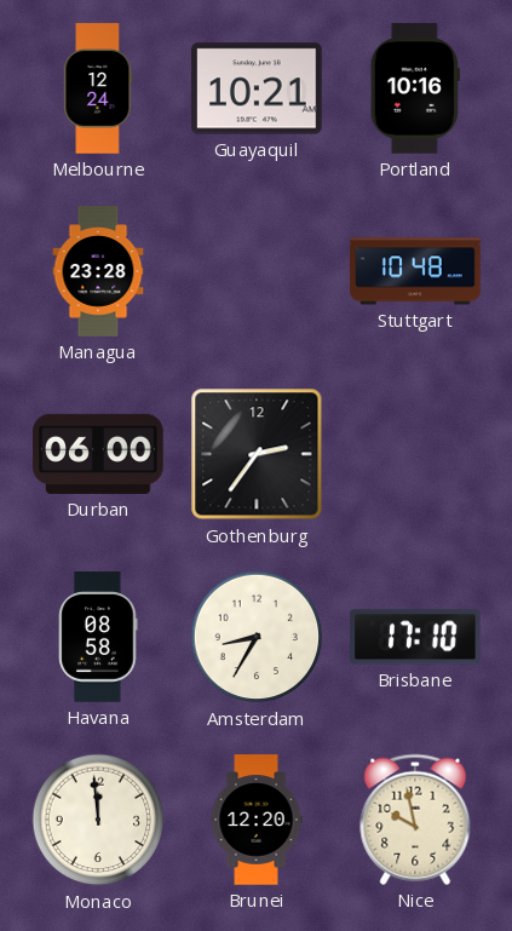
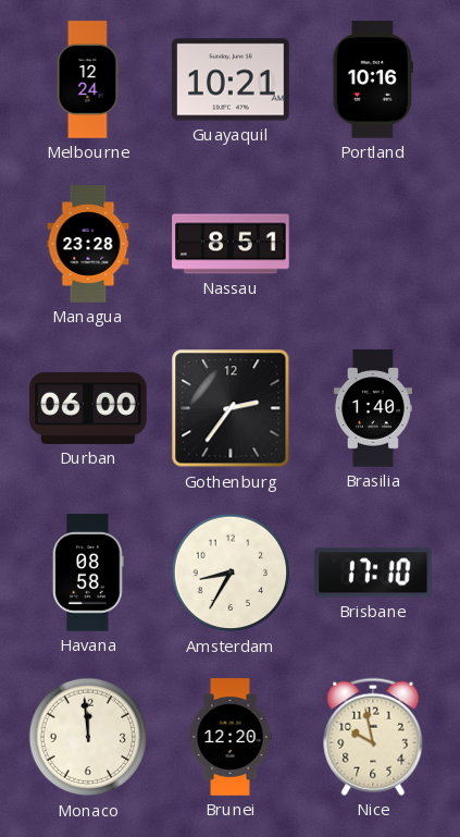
Nassau: none -> 8:51
Stuttgart: 10:48 -> none
Brasilia: none -> 1:40
